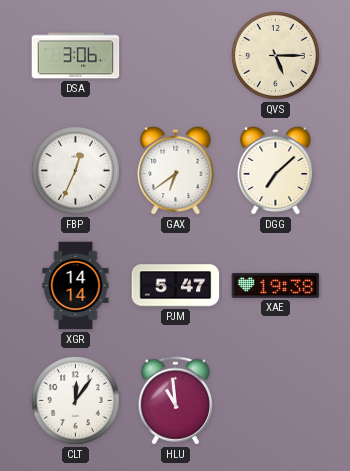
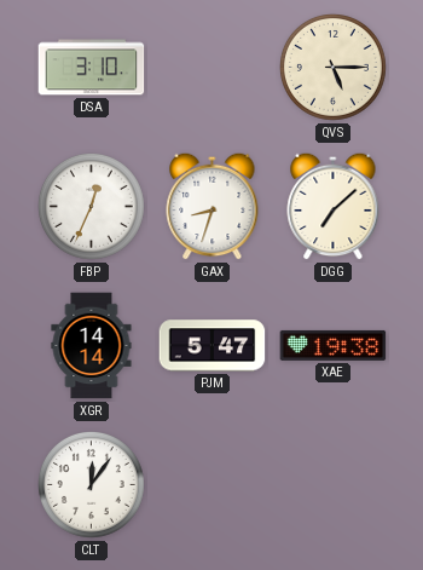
DSA: 3:06 -> 3:10
GAX: 6:39 -> 8:33
HLU: 10:59 -> none
